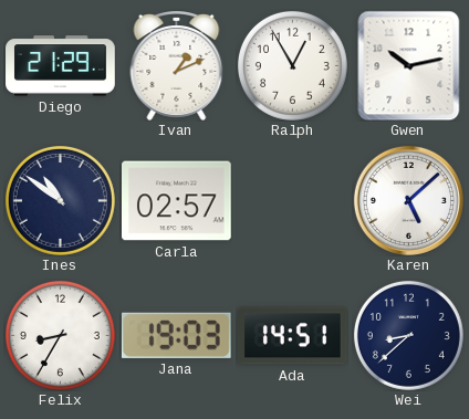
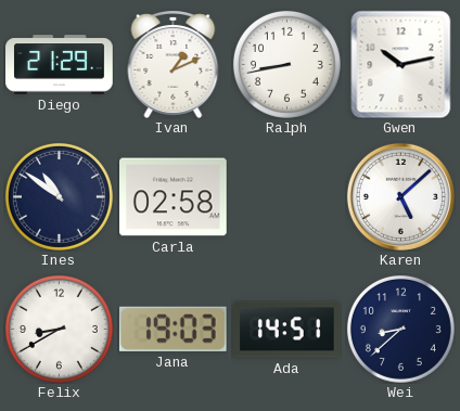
Ralph: 12:55 -> 8:43
Carla: 02:57 -> 02:58
Felix: 8:35 -> 8:40
